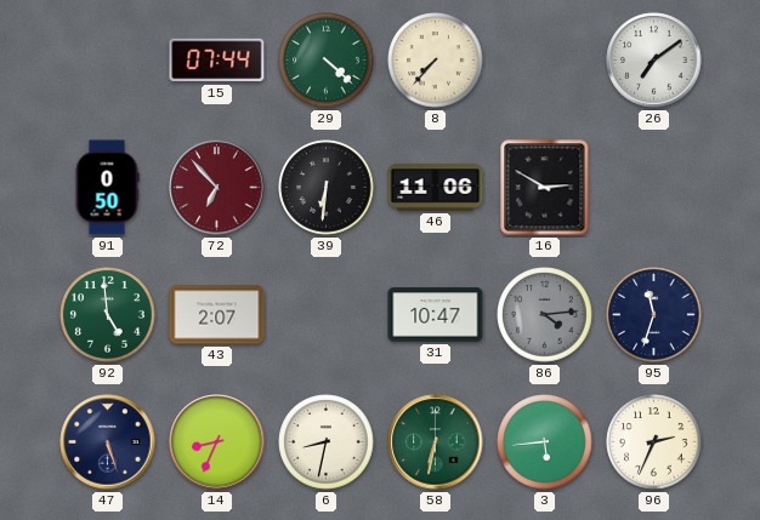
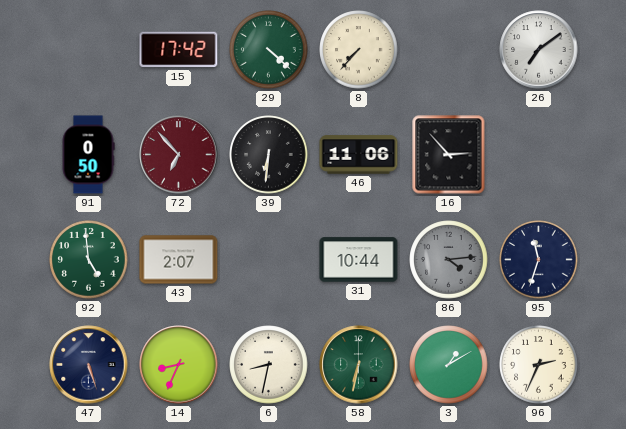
15: 07:44 -> 17:42
16: 2:50 -> 2:53
31: 10:47 -> 10:44
3: 5:44 -> 1:10
